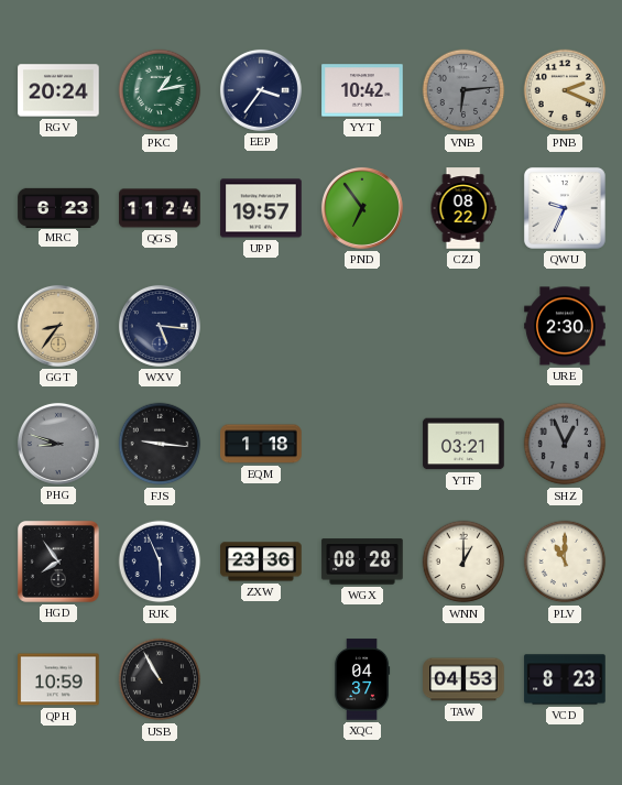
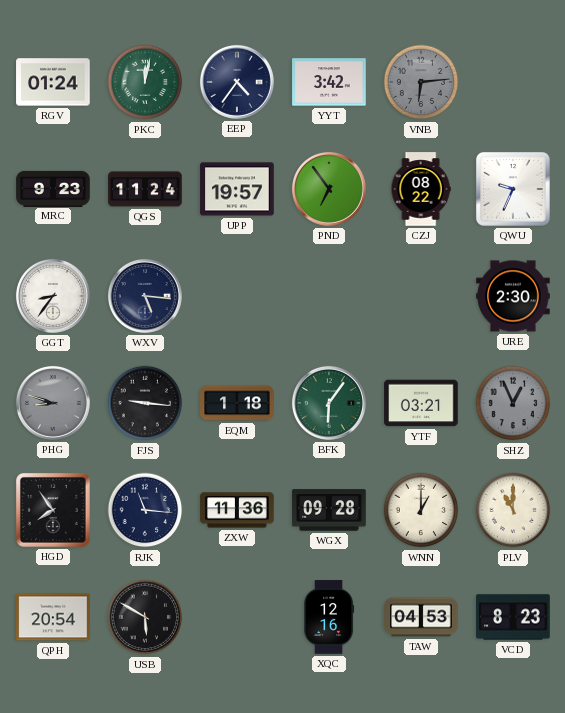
RGV: 20:24 -> 01:24
PKC: 1:13 -> 12:02
EEP: 3:36 -> 4:36
YYT: 10:42 -> 3:42
PNB: 2:19 -> none
MRC: 6:23 -> 9:23
GGT dial: champagne -> white
BFK: none -> 6:06
RJK: 5:56 -> 11:16
ZXW: 23:36 -> 11:36
WGX: 08:28 -> 09:28
QPH: 10:59 -> 20:54
USB: 10:55 -> 5:50
XQC: 04:37 -> 12:16
